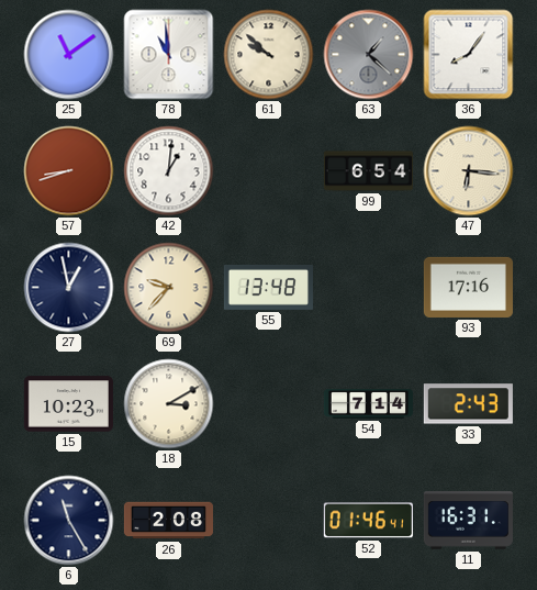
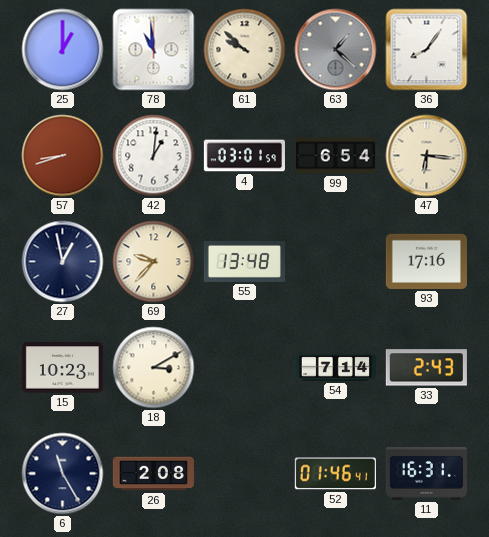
25: 11:09 -> 1:00
4: none -> 03:01
